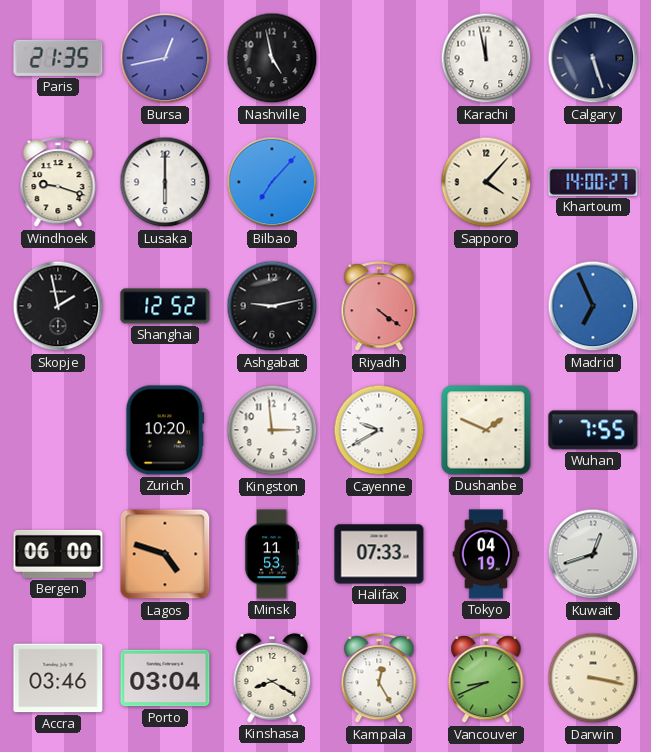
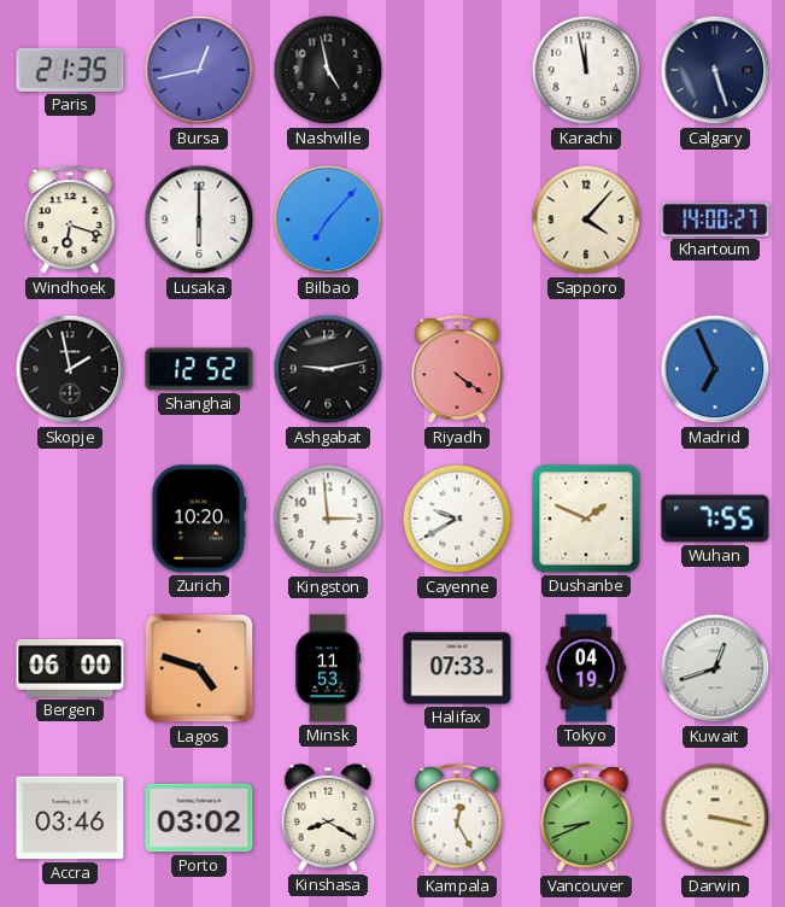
Windhoek: 9:18 -> 6:18
Porto: 03:04 -> 03:02
